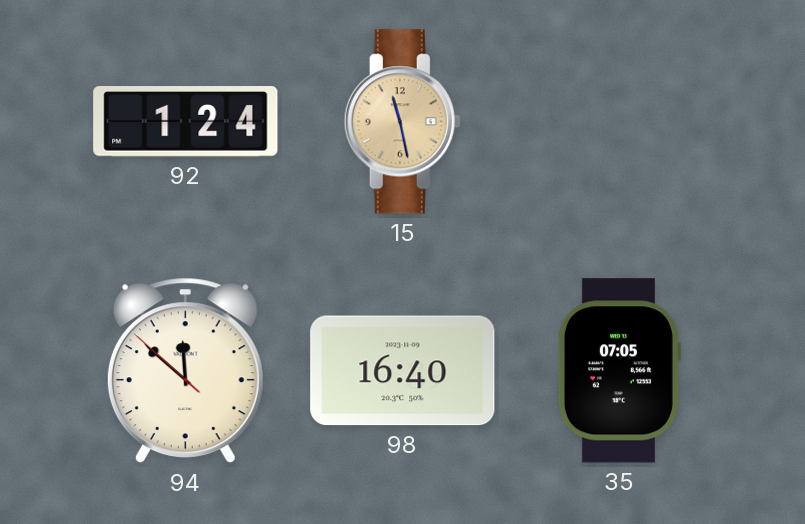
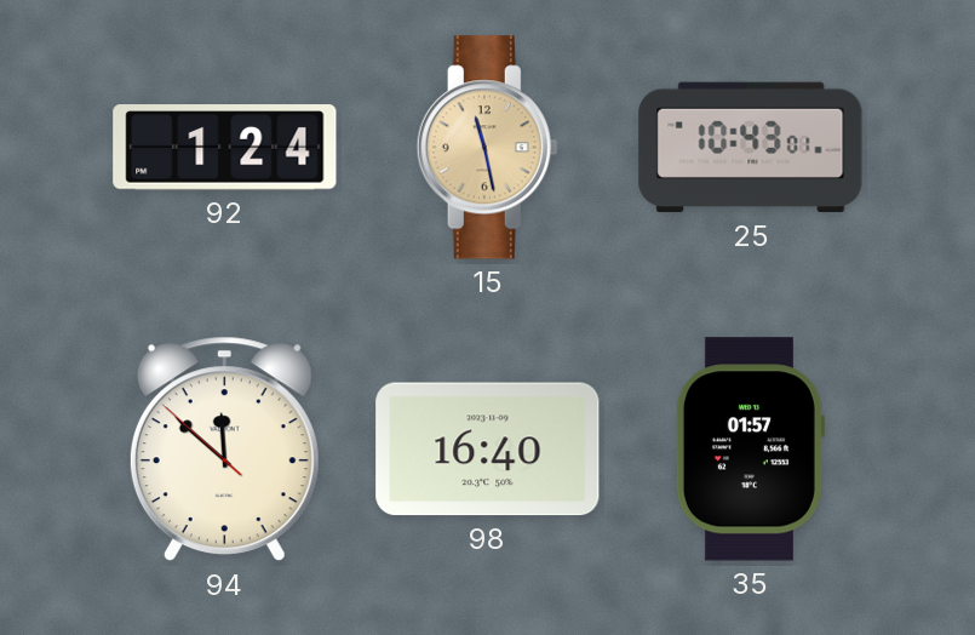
25: none -> 10:43
35: 07:05 -> 01:57
